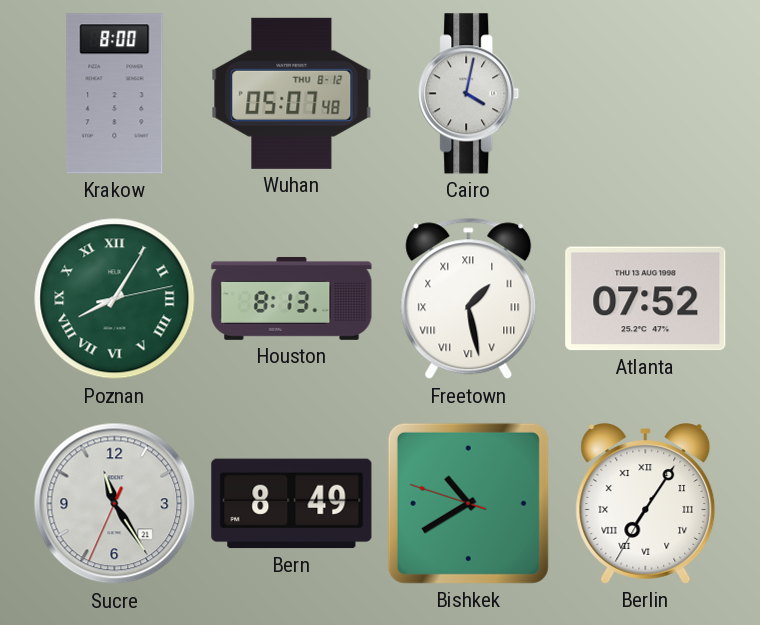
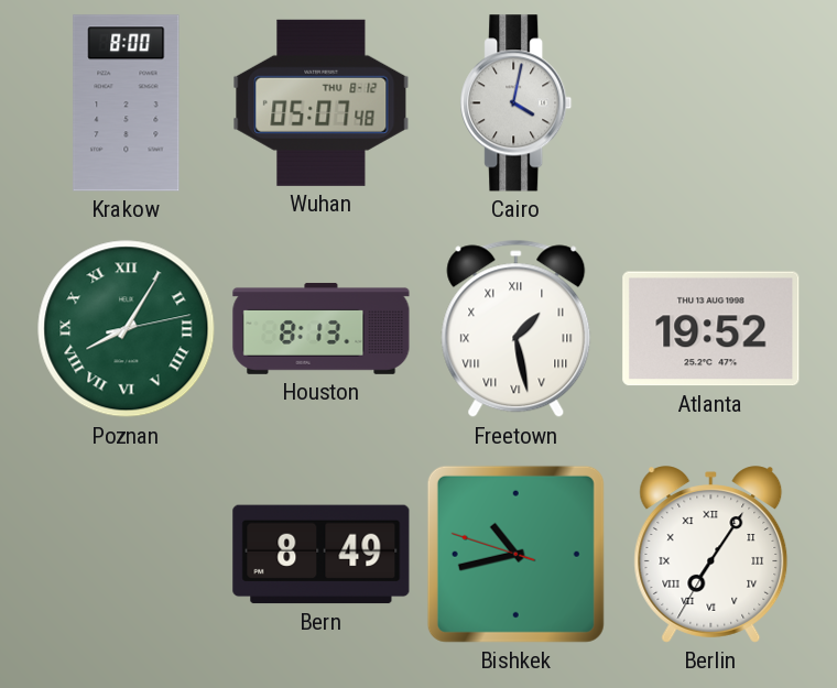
Atlanta: 07:52 -> 19:52
Sucre: 11:24 -> none
Bishkek: 10:39 -> 10:42
